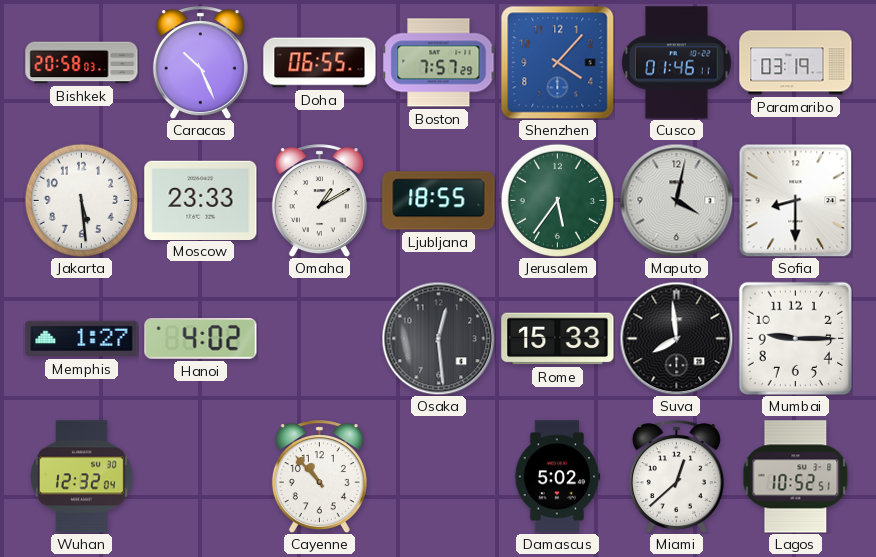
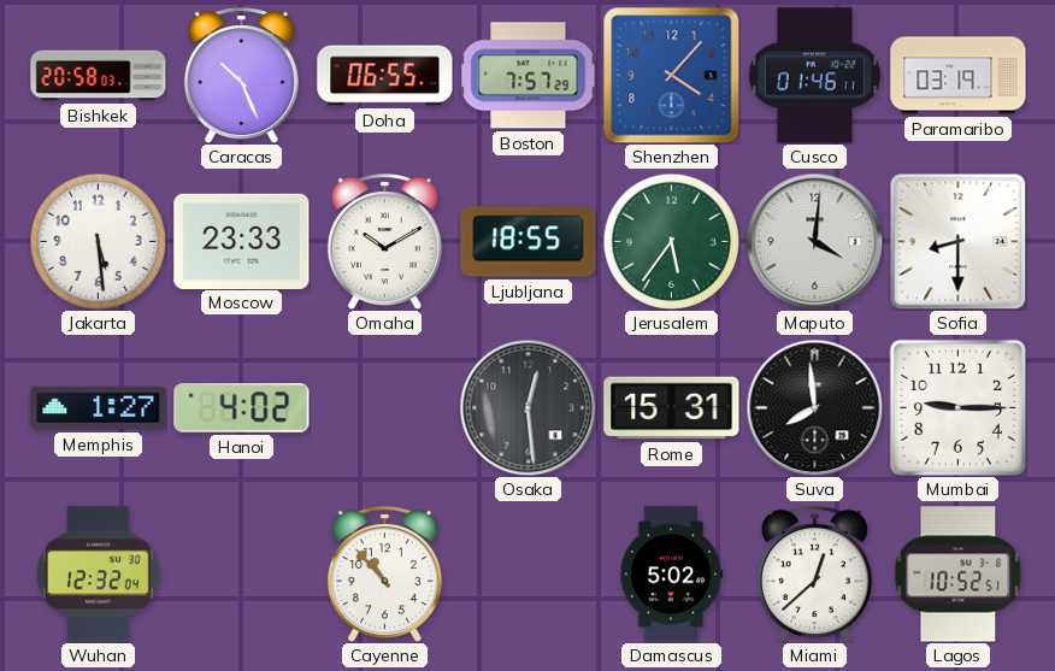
Omaha: 1:10 -> 10:10
Maputo: 4:02 -> 4:01
Rome: 15:33 -> 15:31
